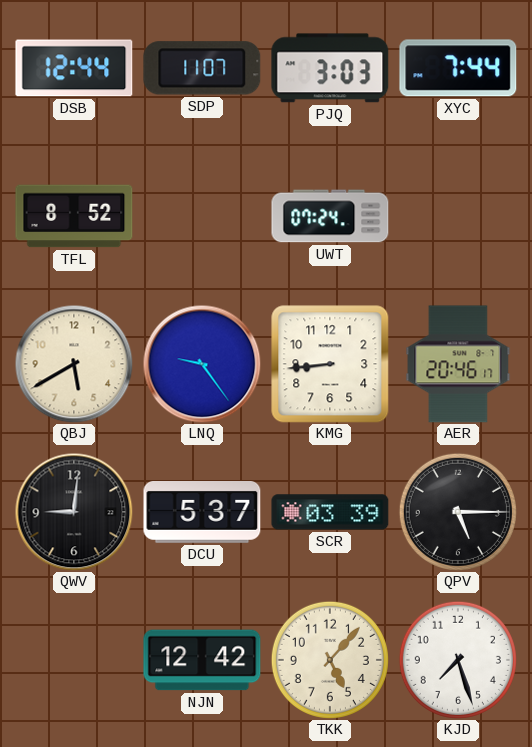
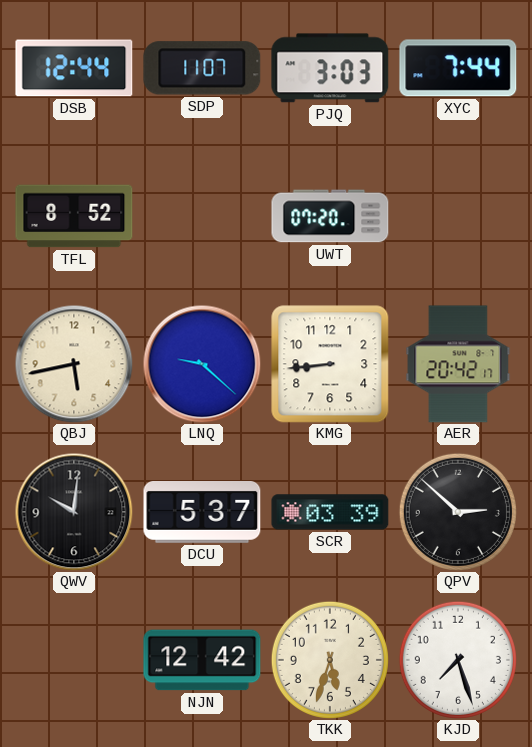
UWT: 07:24 -> 07:20
QBJ: 5:40 -> 5:43
LNQ: 9:24 -> 9:22
AER: 20:46 -> 20:42
QWV: 9:01 -> 10:01
QPV: 5:15 -> 2:52
TKK: 5:07 -> 5:33
